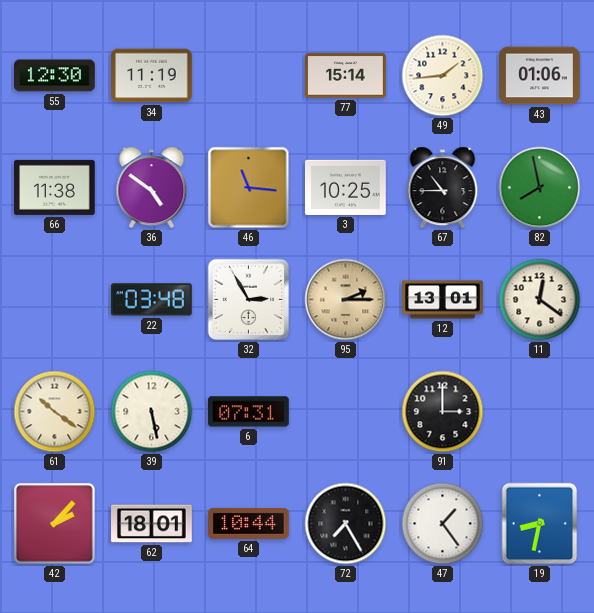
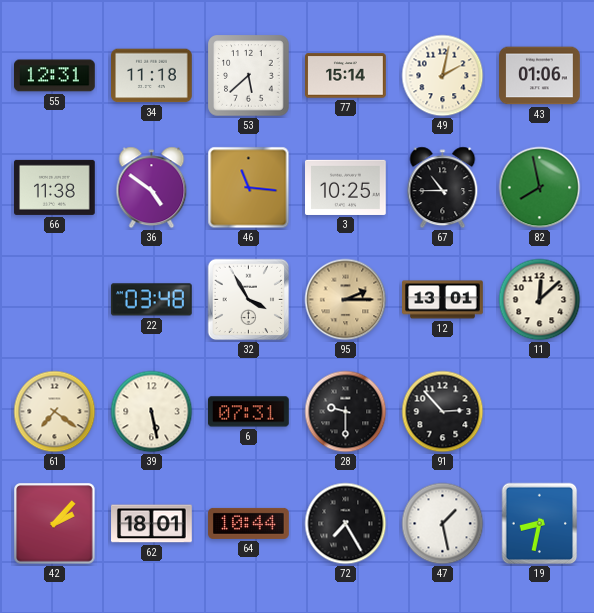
55: 12:30 -> 12:31
34: 11:19 -> 11:18
53: none -> 5:38
49: 1:44 -> 2:02
32: 2:55 -> 3:55
11: 12:21 -> 12:08
61: 10:21 -> 7:21
28: none -> 9:30
91: 3:00 -> 2:53
47: 1:24 -> 1:28
